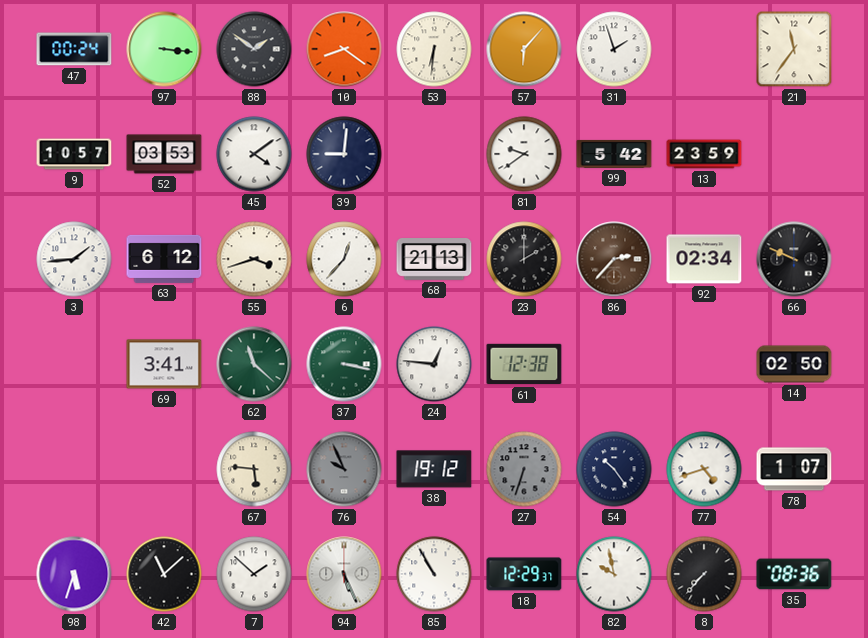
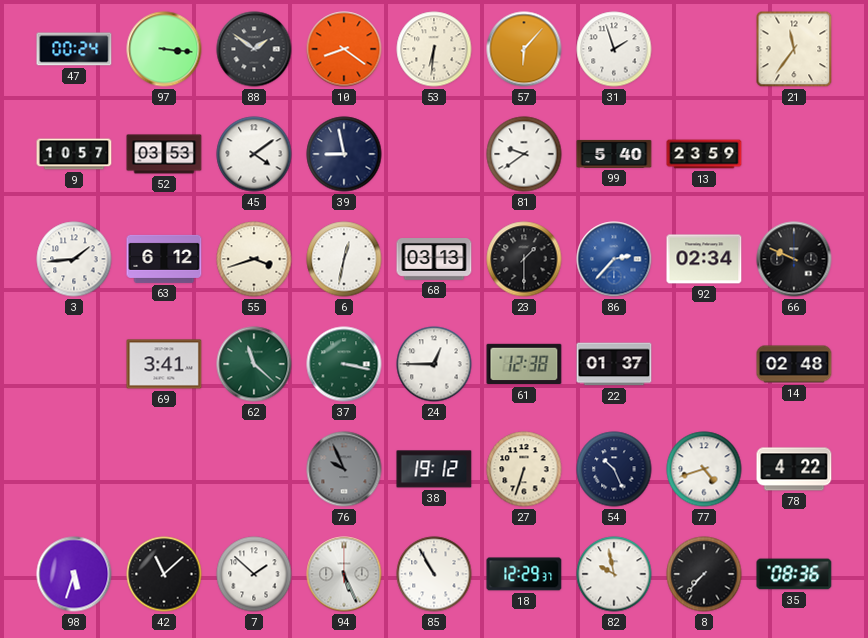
39: 9:01 -> 8:58
99: 5:42 -> 5:40
6: 12:37 -> 12:32
68: 21:13 -> 03:13
23: 2:00 -> 1:30
86 dial: brown -> blue
24: 12:46 -> 12:45
22: none -> 01:37
14: 02:50 -> 02:48
67: 5:46 -> none
27 dial: grey -> cream
54: 10:24 -> 10:26
78: 1:07 -> 4:22
